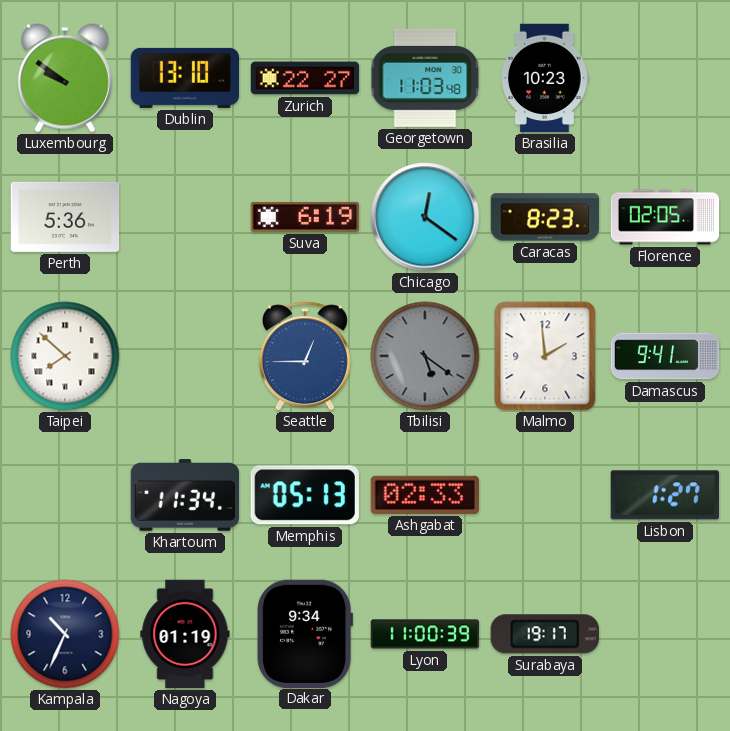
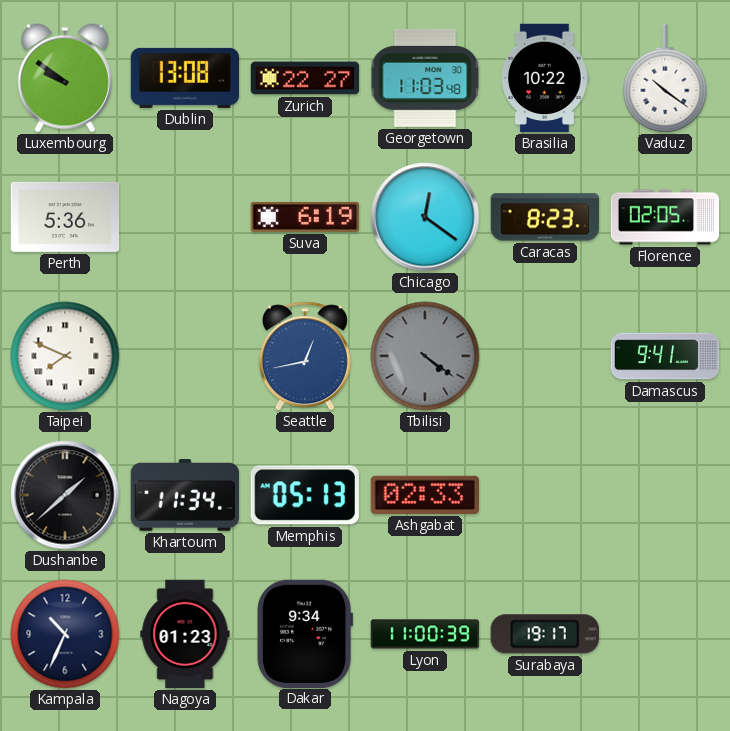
Dublin: 13:10 -> 13:08
Brasilia: 10:23 -> 10:22
Vaduz: none -> 10:21
Taipei: 7:52 -> 7:49
Seattle: 12:45 -> 12:43
Tbilisi: 5:21 -> 4:21
Malmo: 1:59 -> none
Dushanbe: none -> 1:38
Lisbon: 1:27 -> none
Nagoya: 01:19 -> 01:23
